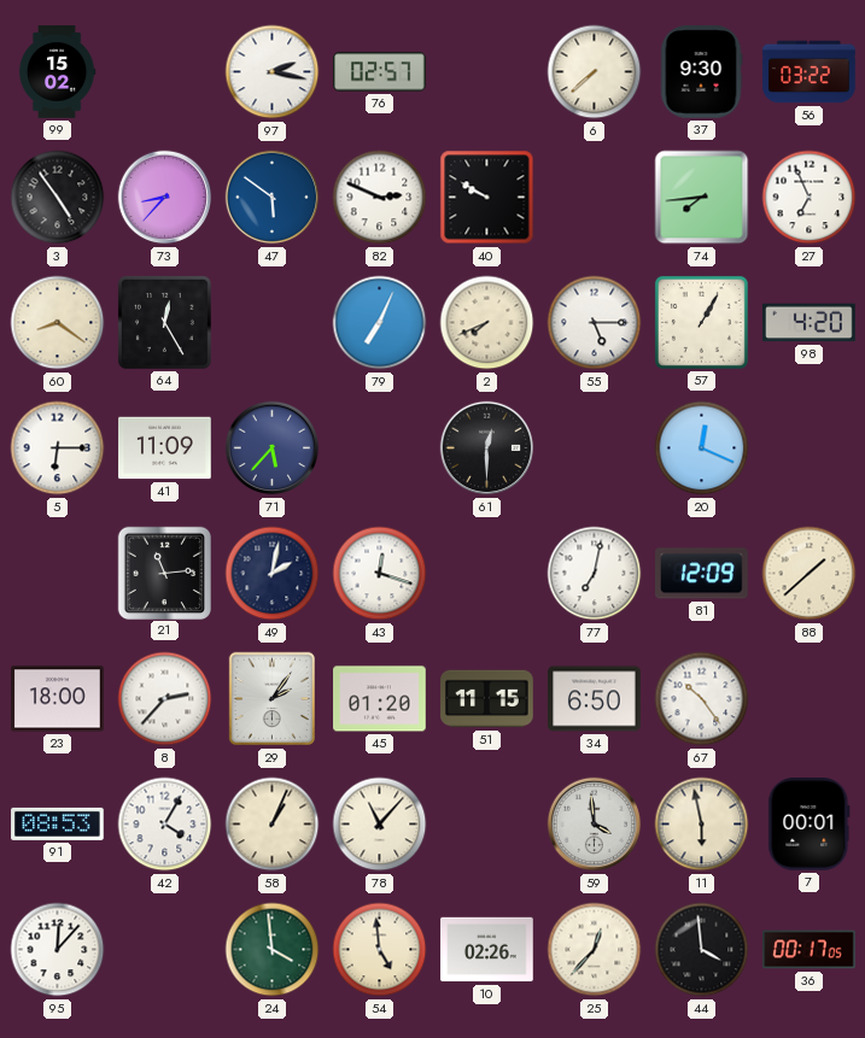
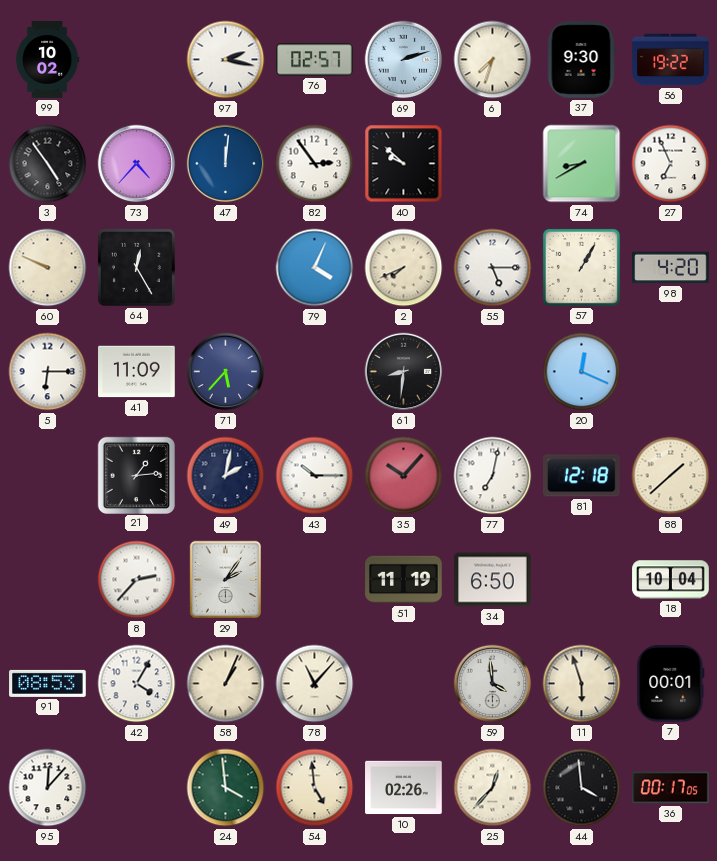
99: 15:02 -> 10:02
69: none -> 2:12
6: 7:38 -> 7:33
56: 03:22 -> 19:22
73: 8:37 -> 4:37
47: 5:51 -> 12:01
82: 2:49 -> 2:54
40: 9:50 -> 9:52
74: 7:44 -> 8:40
60: 8:21 -> 9:49
79: 7:04 -> 4:04
61: 12:30 -> 8:31
21: 11:14 -> 1:14
43: 12:18 -> 10:15
35: none -> 10:07
81: 12:09 -> 12:18
23: 18:00 -> none
45: 01:20 -> none
51: 11:15 -> 11:19
67: 10:24 -> none
18: none -> 10:04
11: 5:58 -> 5:57
